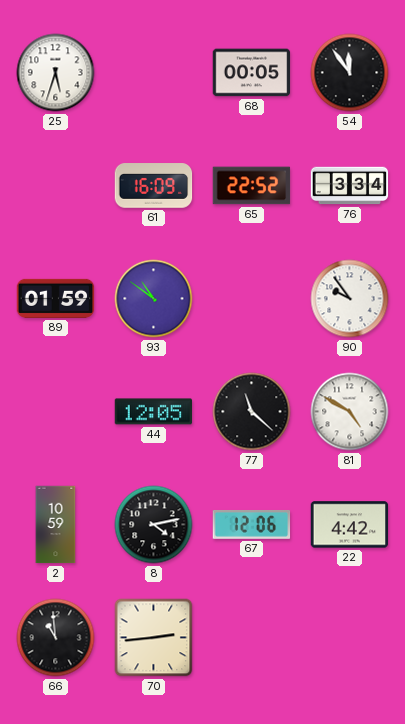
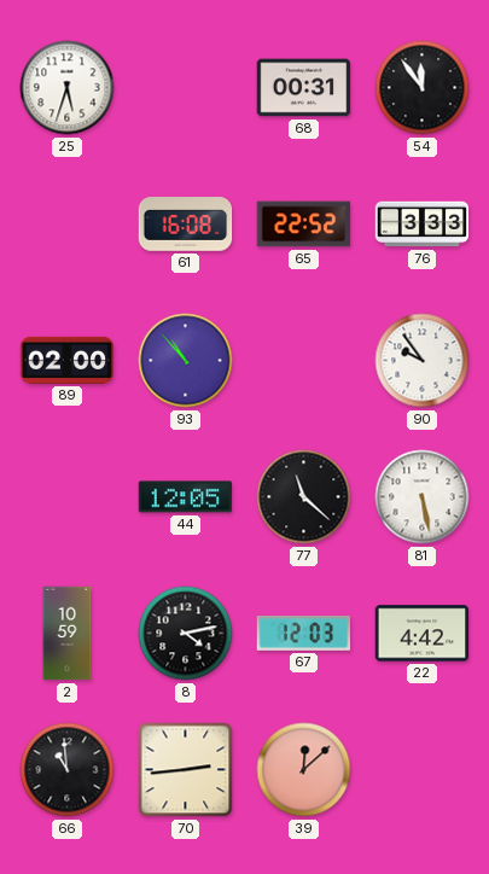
68: 00:05 -> 00:31
61: 16:09 -> 16:08
76: 3:34 -> 3:33
89: 01:59 -> 02:00
93: 10:51 -> 10:53
81: 4:50 -> 5:28
67: 12:06 -> 12:03
39: none -> 12:08
